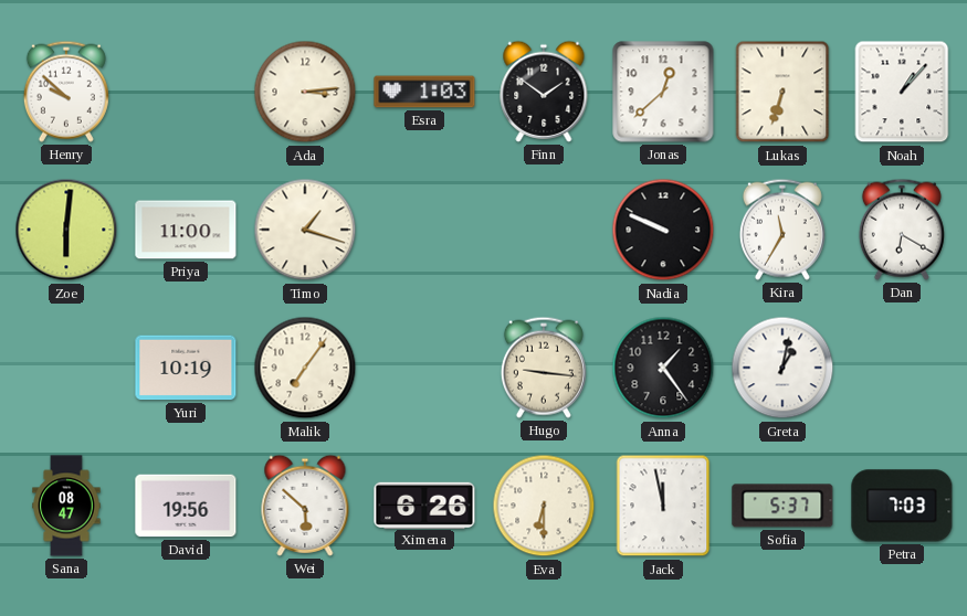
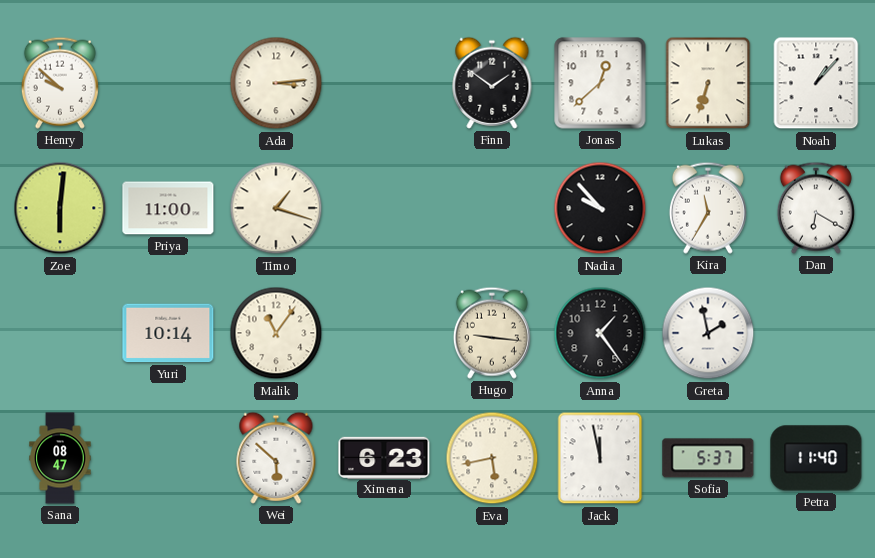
Esra: 1:03 -> none
Nadia: 9:49 -> 9:53
Yuri: 10:19 -> 10:14
Malik: 7:06 -> 11:06
Greta: 1:02 -> 1:58
David: 19:56 -> none
Ximena: 6:26 -> 6:23
Eva: 6:30 -> 5:43
Petra: 7:03 -> 11:40
